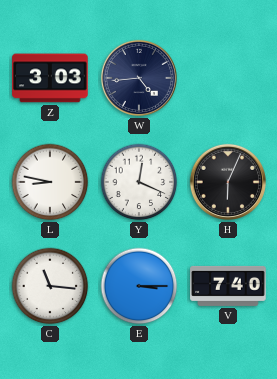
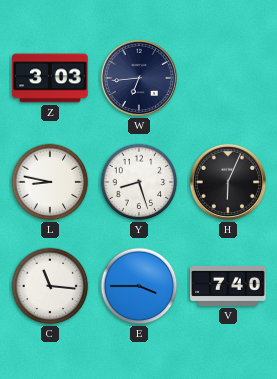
W: 4:44 -> 6:44
Y: 12:19 -> 8:27
E: 3:15 -> 3:45
